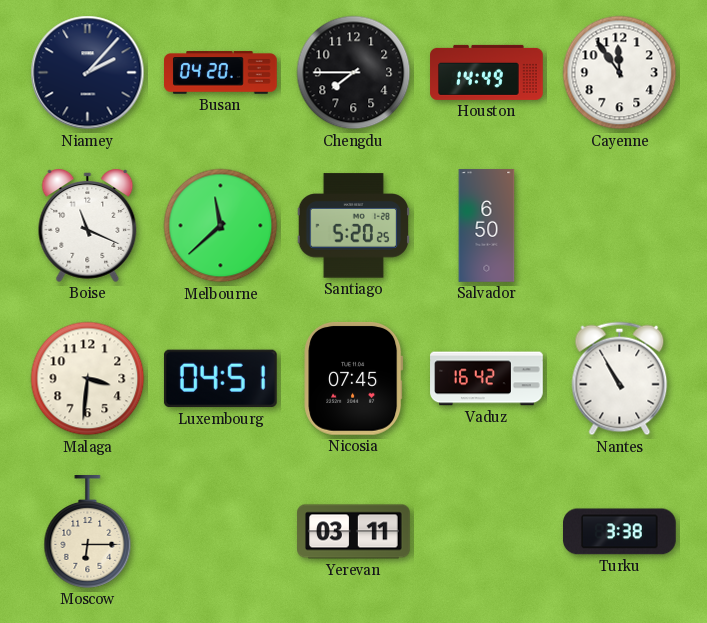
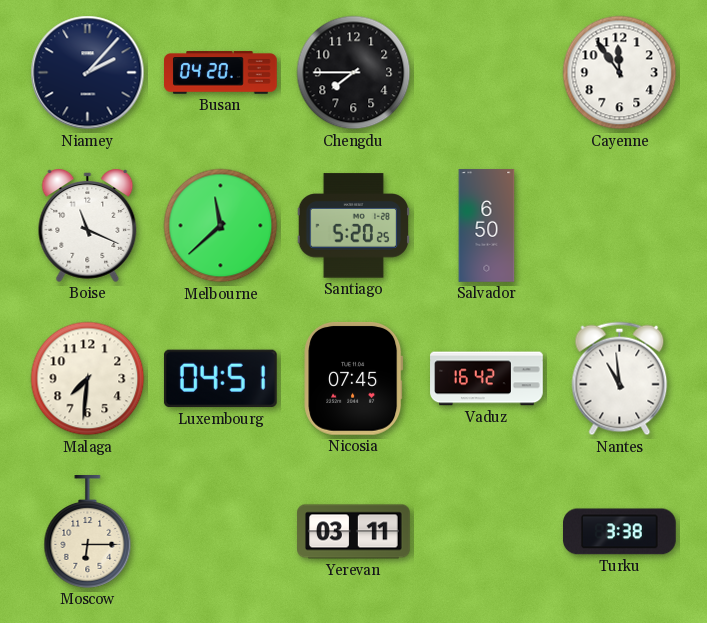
Houston: 14:49 -> none
Malaga: 3:31 -> 7:31
Nantes: 10:55 -> 10:59
